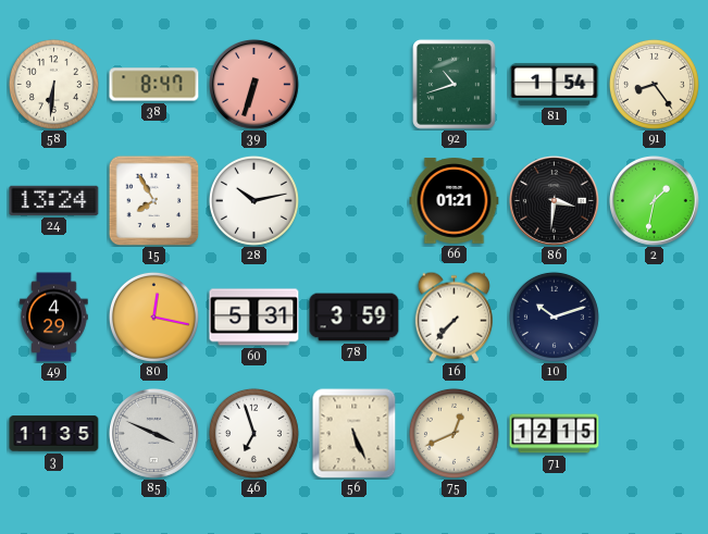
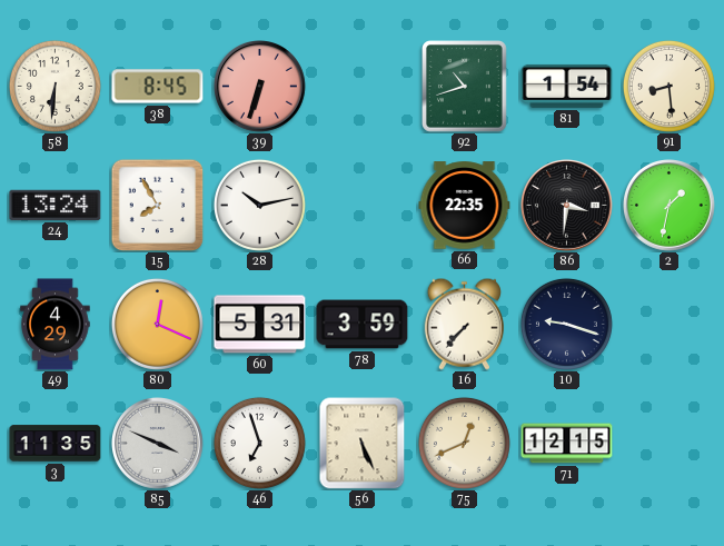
38: 8:47 -> 8:45
91: 8:24 -> 8:29
66: 01:21 -> 22:35
80: 12:17 -> 12:19
10: 10:12 -> 9:18
